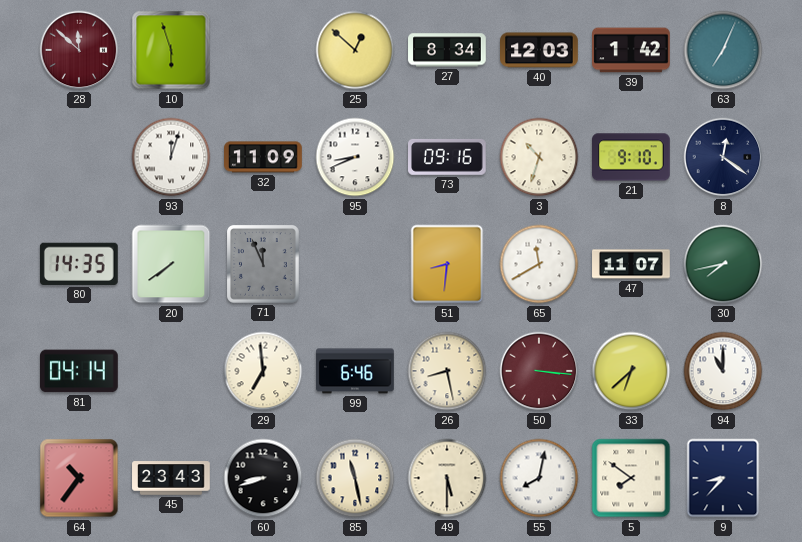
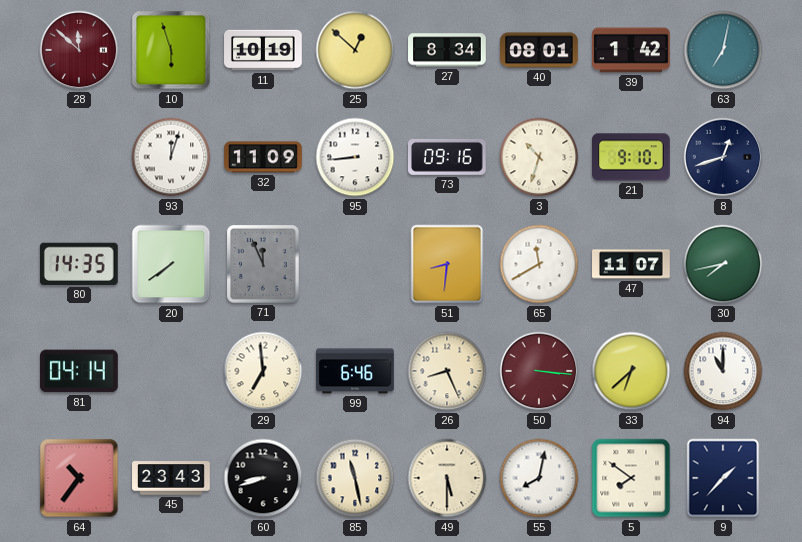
11: none -> 10:19
40: 12:03 -> 08:01
63: 7:04 -> 7:02
95: 8:41 -> 8:44
8: 12:21 -> 12:42
26: 8:28 -> 8:26
9: 8:37 -> 1:37
